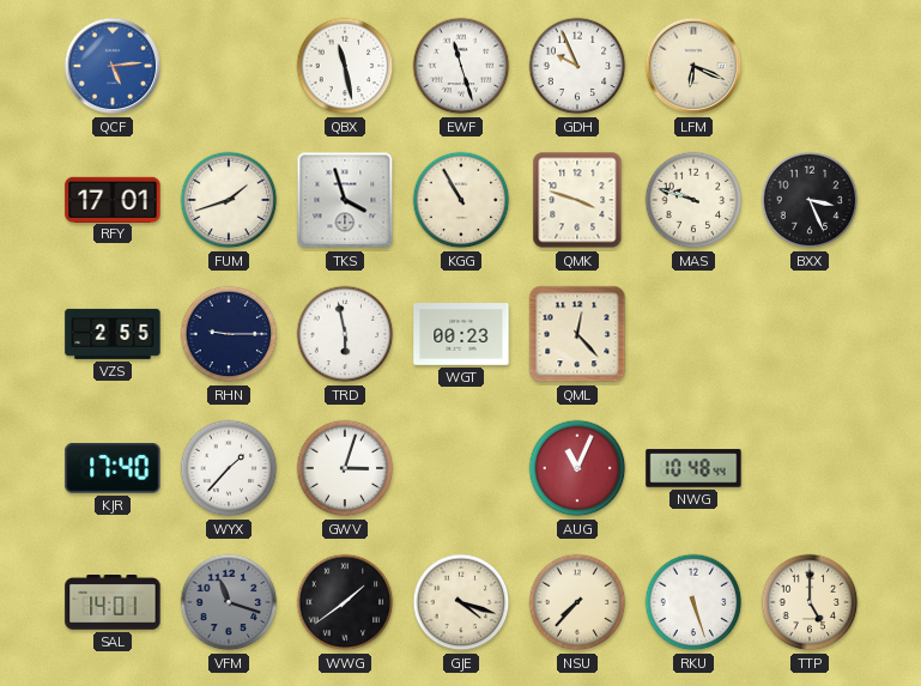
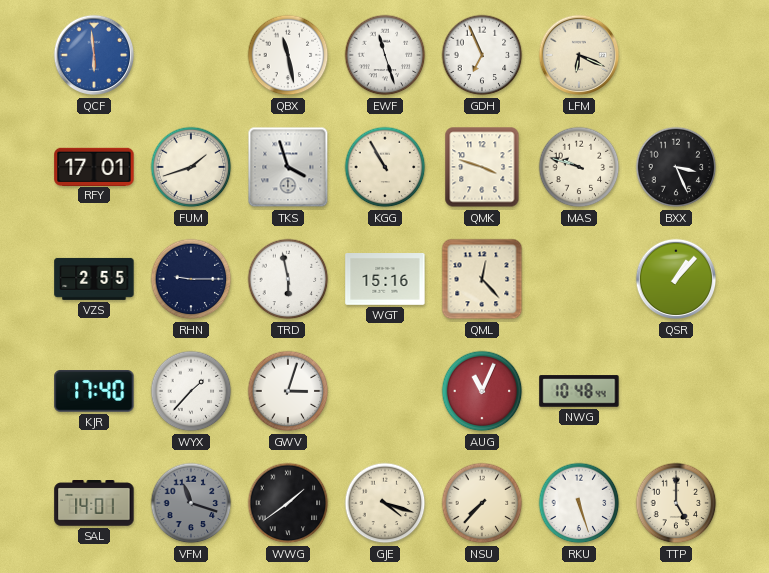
QCF: 5:14 -> 5:59
GDH: 9:56 -> 6:56
WGT: 00:23 -> 15:16
QSR: none -> 1:07
